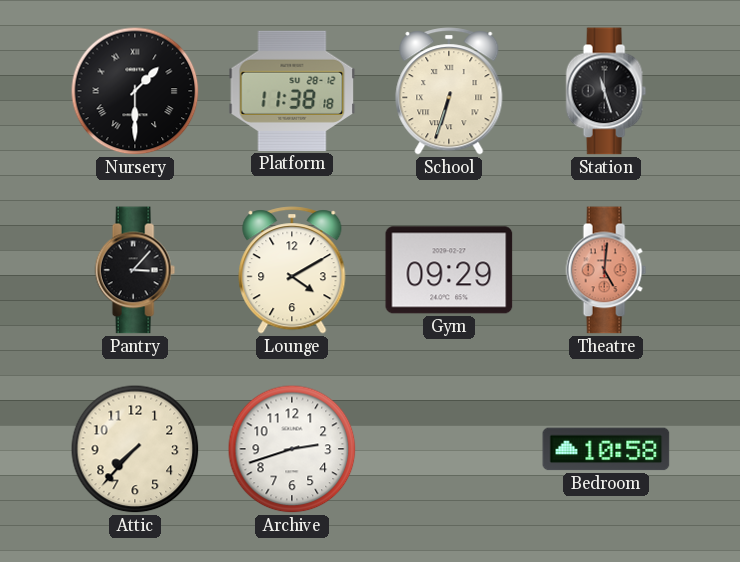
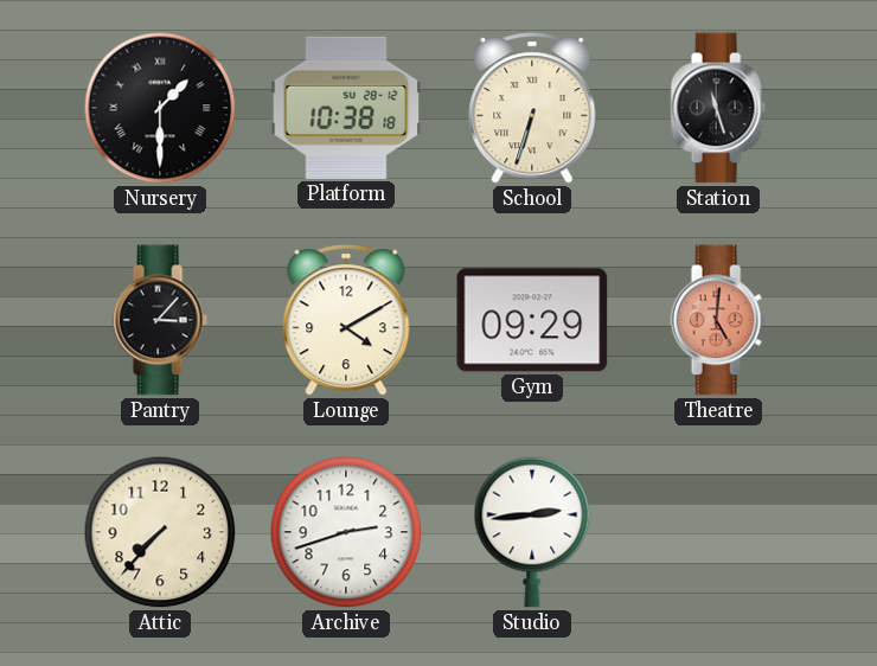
Platform: 11:38 -> 10:38
Studio: none -> 2:44
Bedroom: 10:58 -> none
